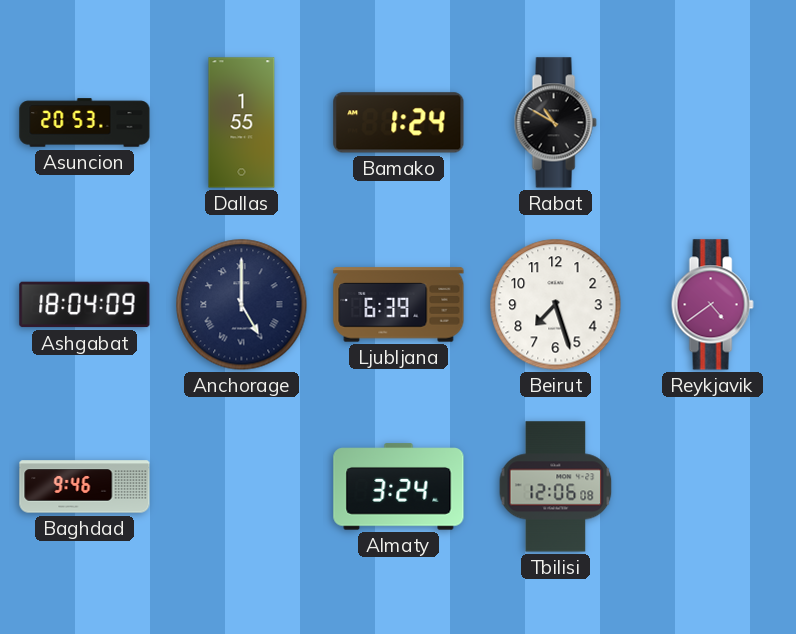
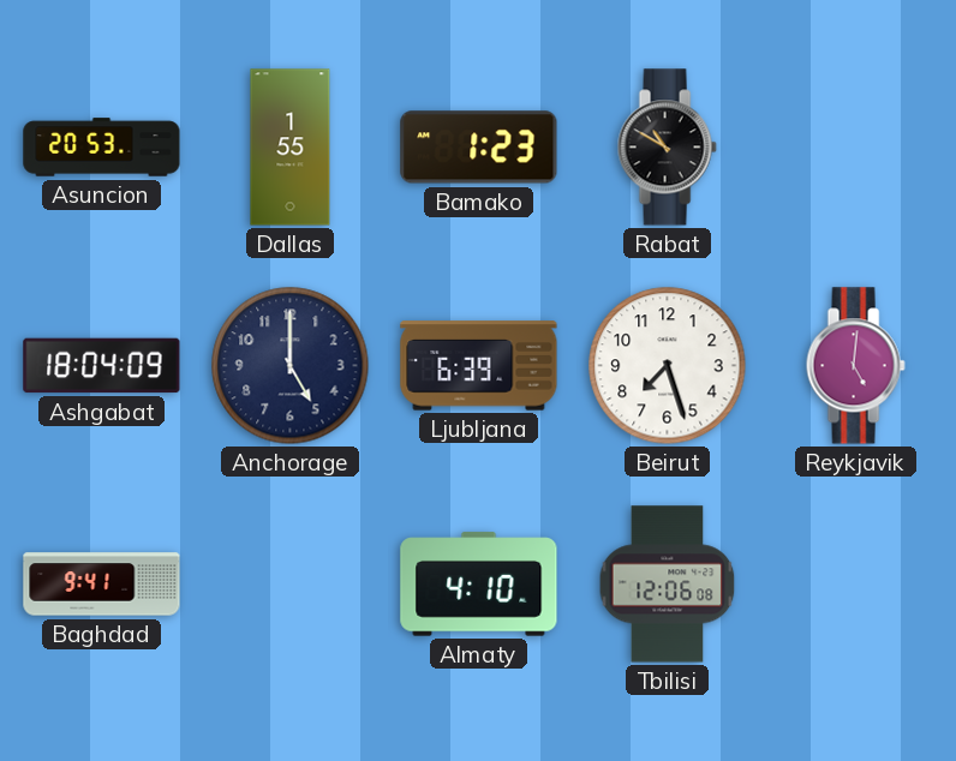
Bamako: 1:24 -> 1:23
Anchorage numerals: Roman -> Arabic
Reykjavik: 4:39 -> 5:01
Baghdad: 9:46 -> 9:41
Almaty: 3:24 -> 4:10
